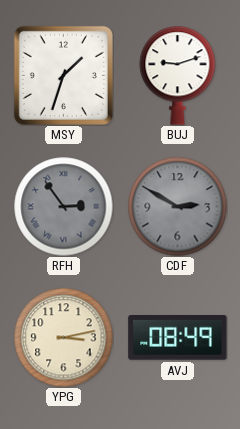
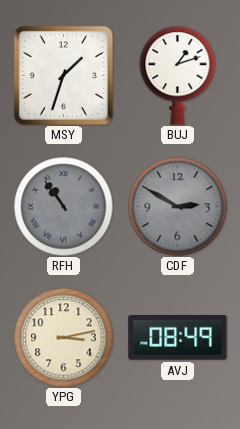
BUJ: 9:12 -> 1:12
RFH: 2:54 -> 10:54
